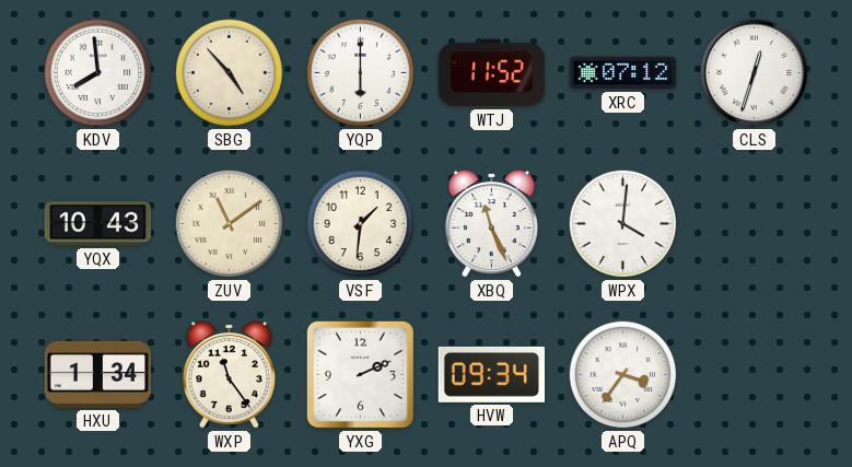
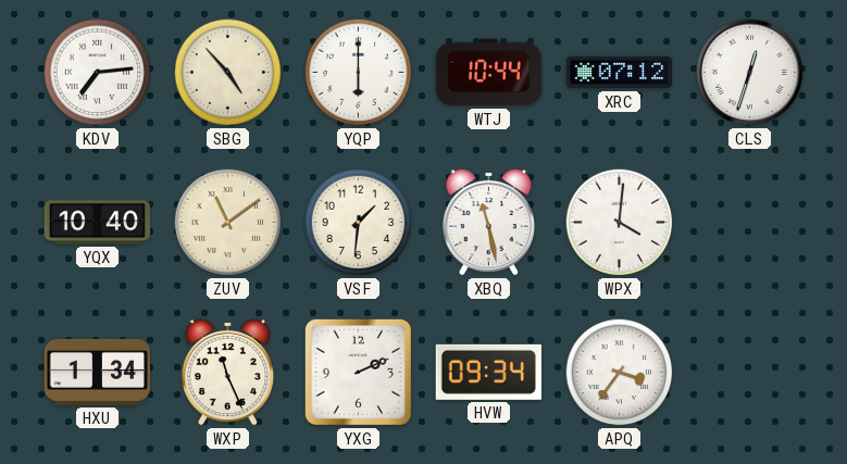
KDV: 7:59 -> 7:14
WTJ: 11:52 -> 10:44
YQX: 10:43 -> 10:40
XBQ: 11:26 -> 11:28
WXP: 11:24 -> 11:26
